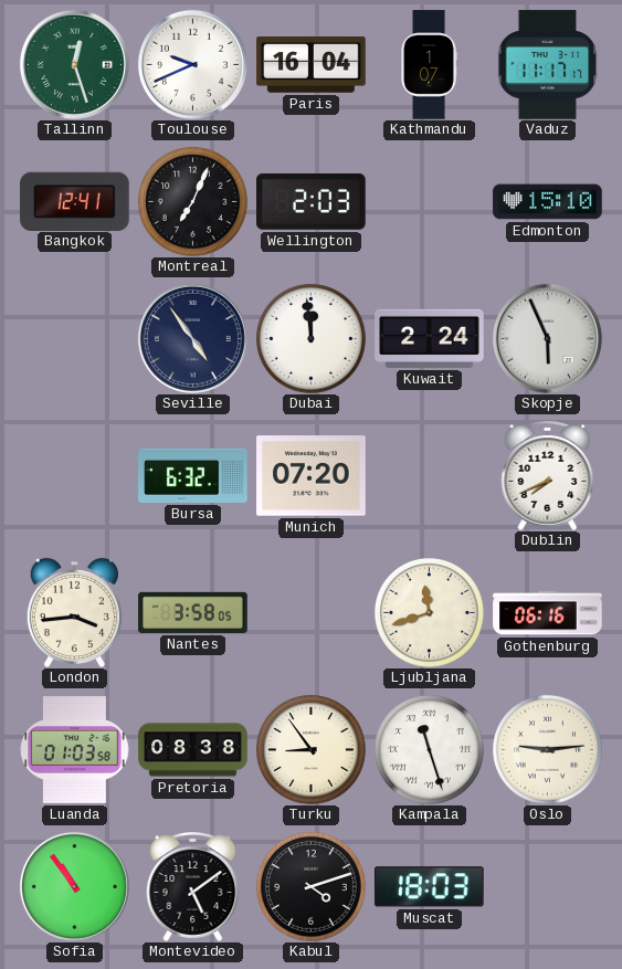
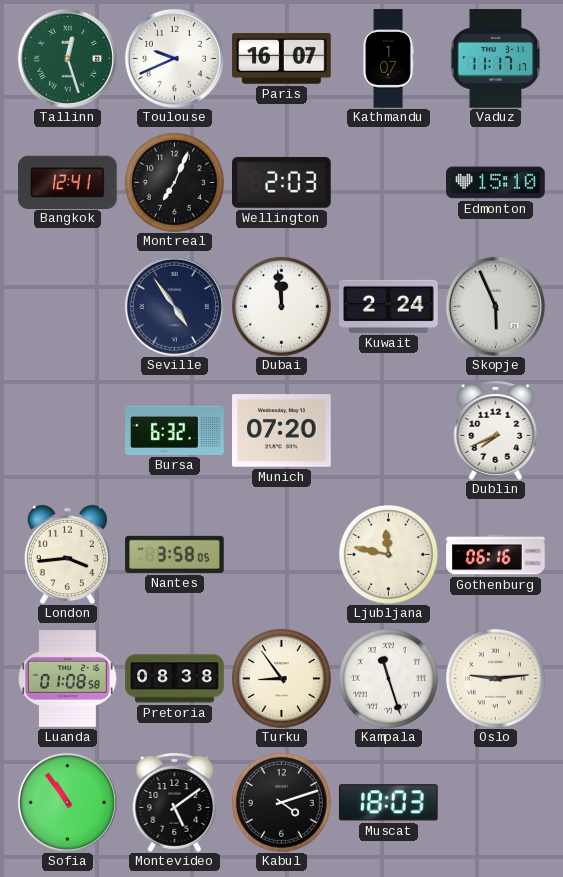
Paris: 16:04 -> 16:07
Ljubljana: 11:42 -> 11:47
Luanda: 01:03 -> 01:08
